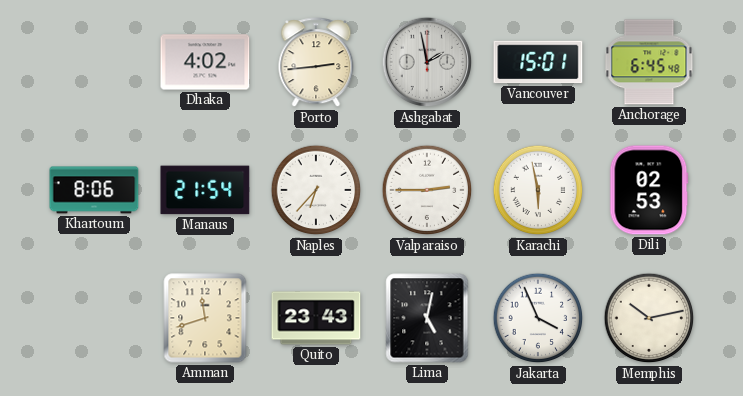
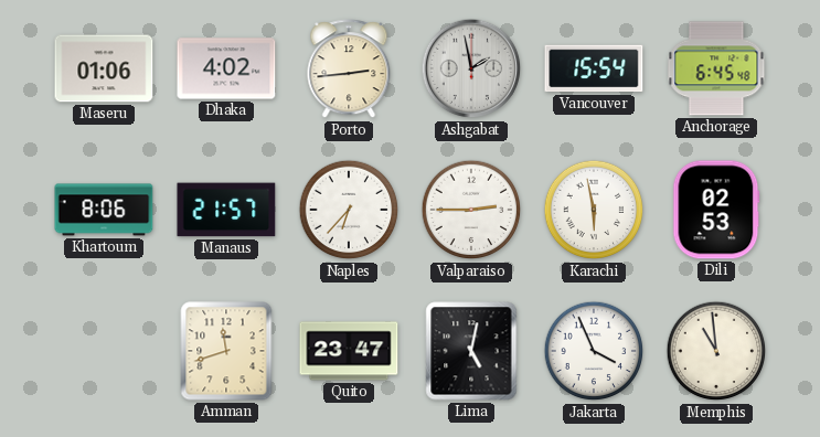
Maseru: none -> 01:06
Vancouver: 15:01 -> 15:54
Manaus: 21:54 -> 21:57
Quito: 23:43 -> 23:47
Memphis: 10:13 -> 10:59
